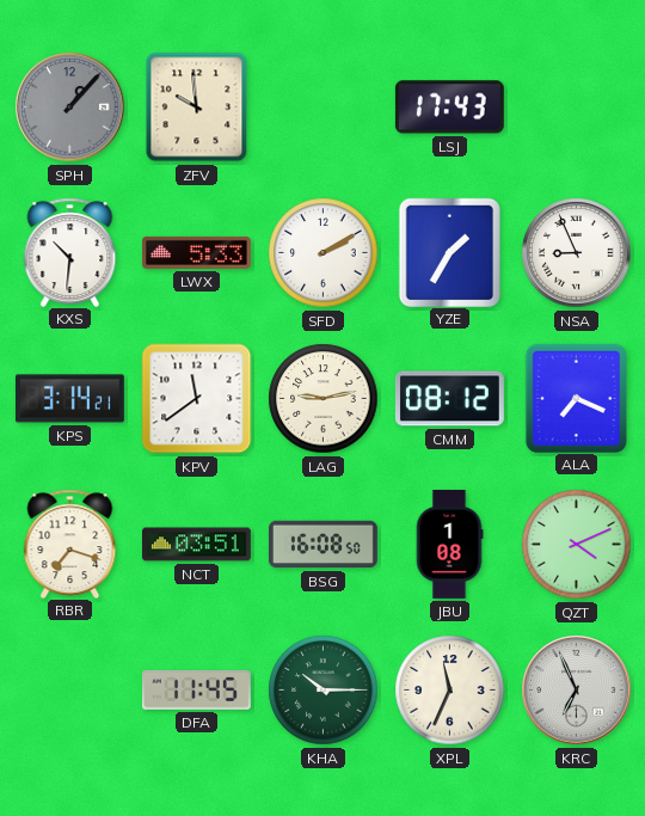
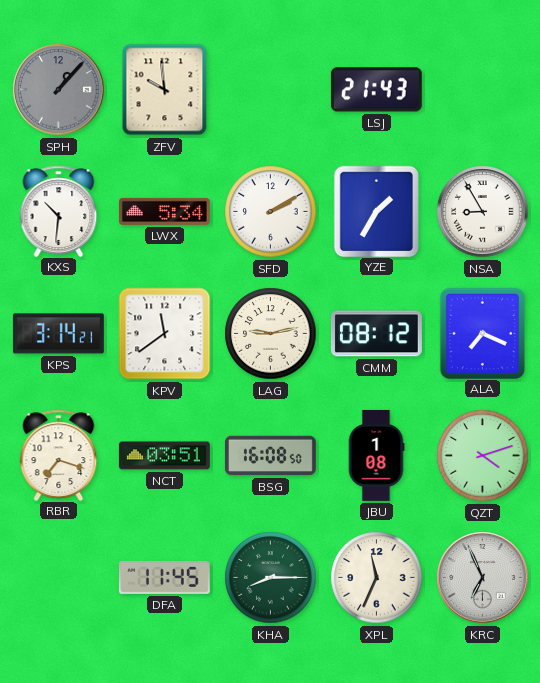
LSJ: 17:43 -> 21:43
LWX: 5:33 -> 5:34
NSA: 8:56 -> 8:55
QZT: 4:11 -> 4:12
KHA: 10:15 -> 8:15
